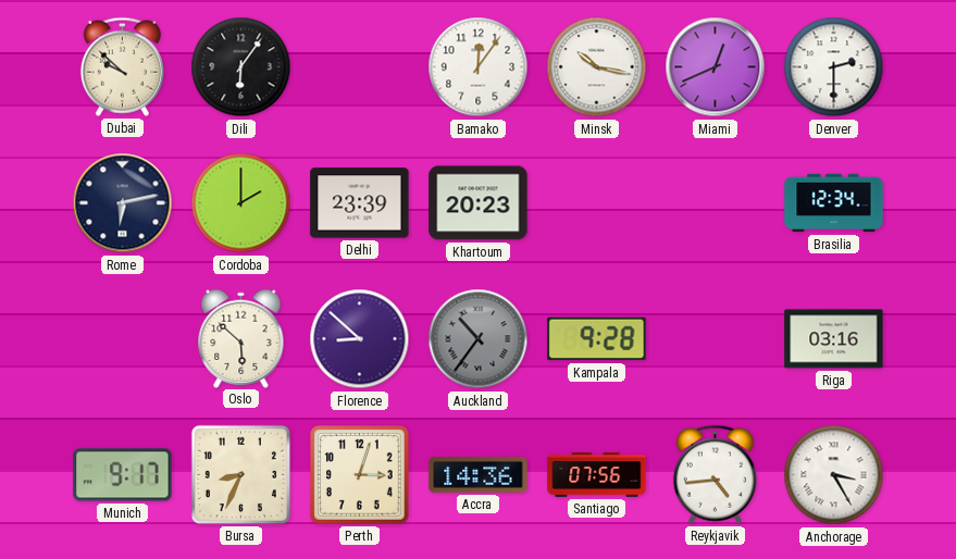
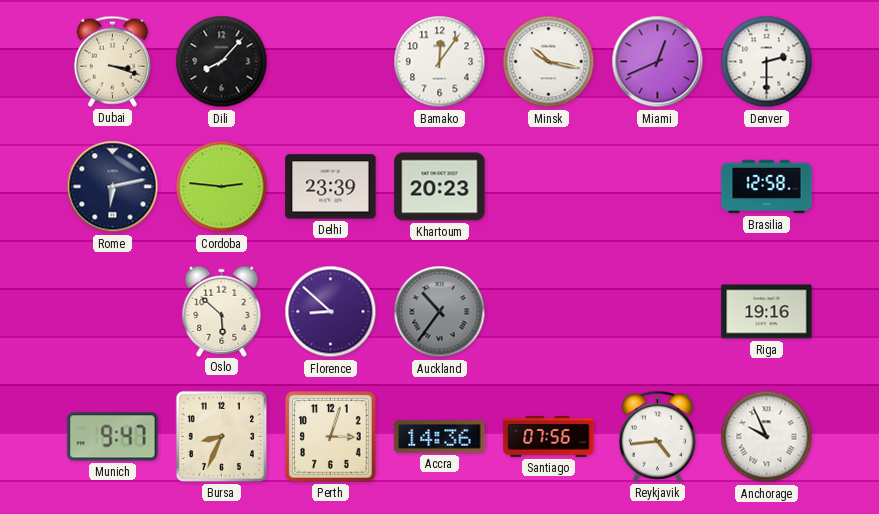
Dubai: 9:52 -> 3:18
Dili: 6:06 -> 8:07
Cordoba: 2:00 -> 2:46
Brasilia: 12:34 -> 12:58
Kampala: 9:28 -> none
Riga: 03:16 -> 19:16
Munich: 9:17 -> 9:47
Anchorage: 3:25 -> 9:56
